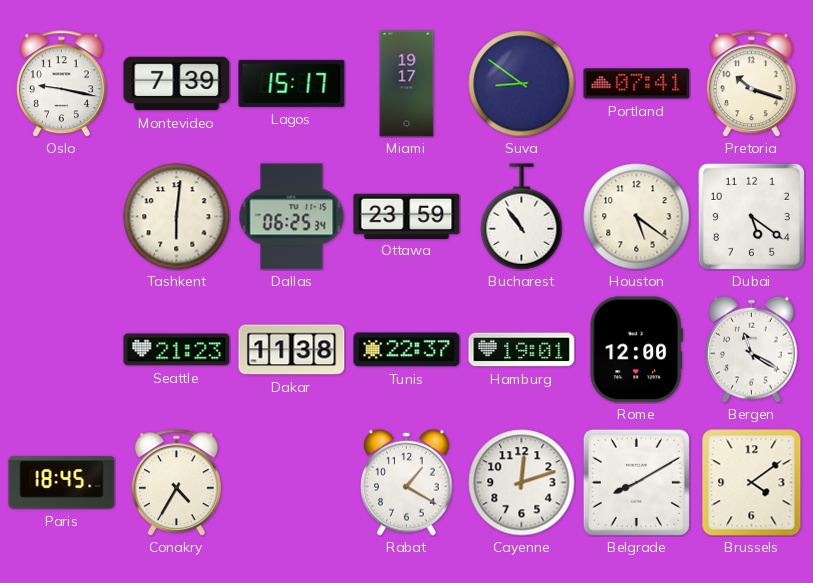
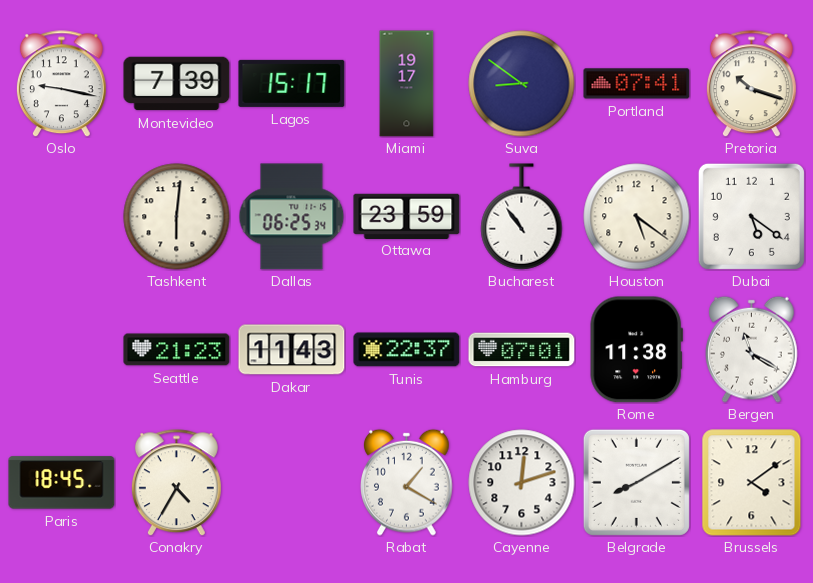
Dakar: 11:38 -> 11:43
Hamburg: 19:01 -> 07:01
Rome: 12:00 -> 11:38
